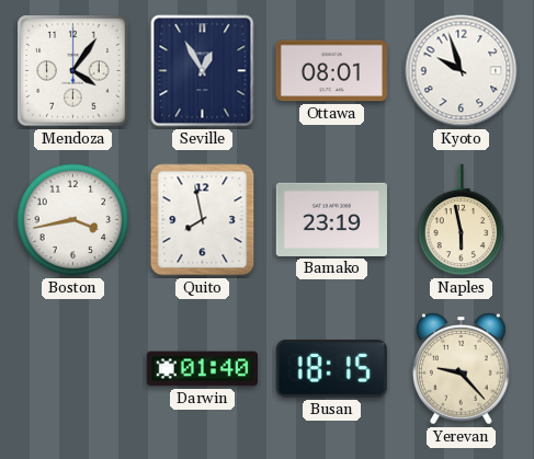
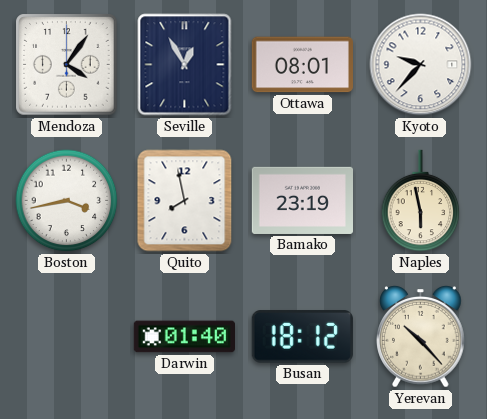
Kyoto: 9:57 -> 9:37
Busan: 18:15 -> 18:12
Yerevan: 9:23 -> 10:23
